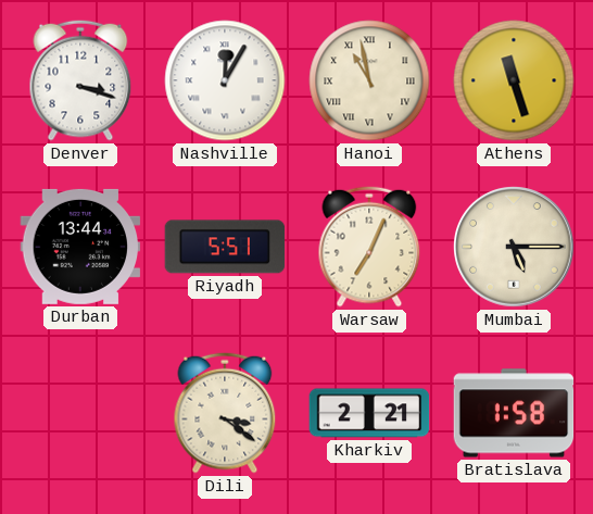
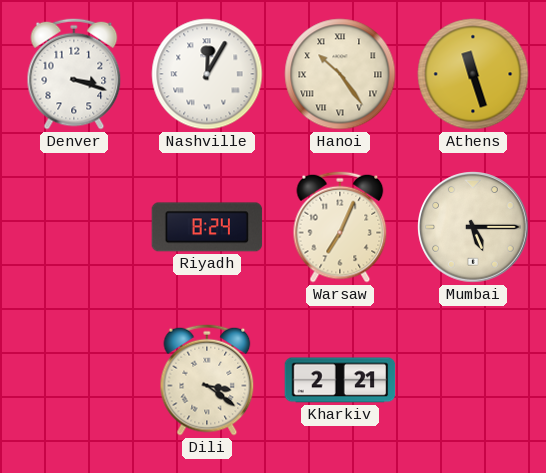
Hanoi: 10:58 -> 10:24
Durban: 13:44 -> none
Riyadh: 5:51 -> 8:24
Bratislava: 1:58 -> none
